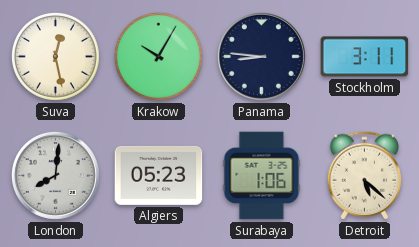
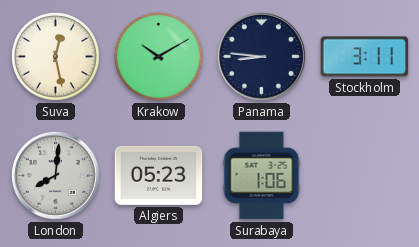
Krakow: 10:05 -> 10:10
Detroit: 5:22 -> none
